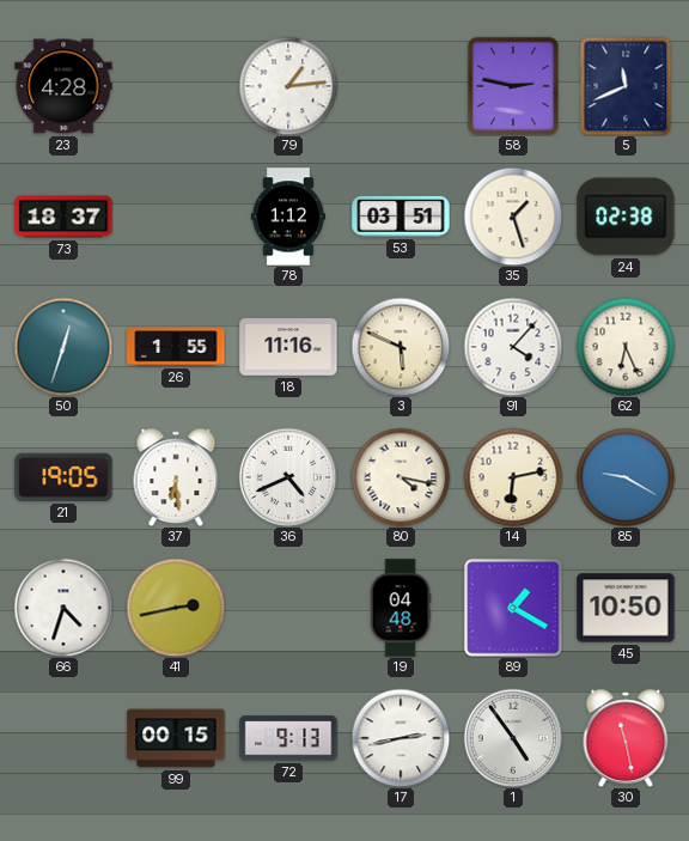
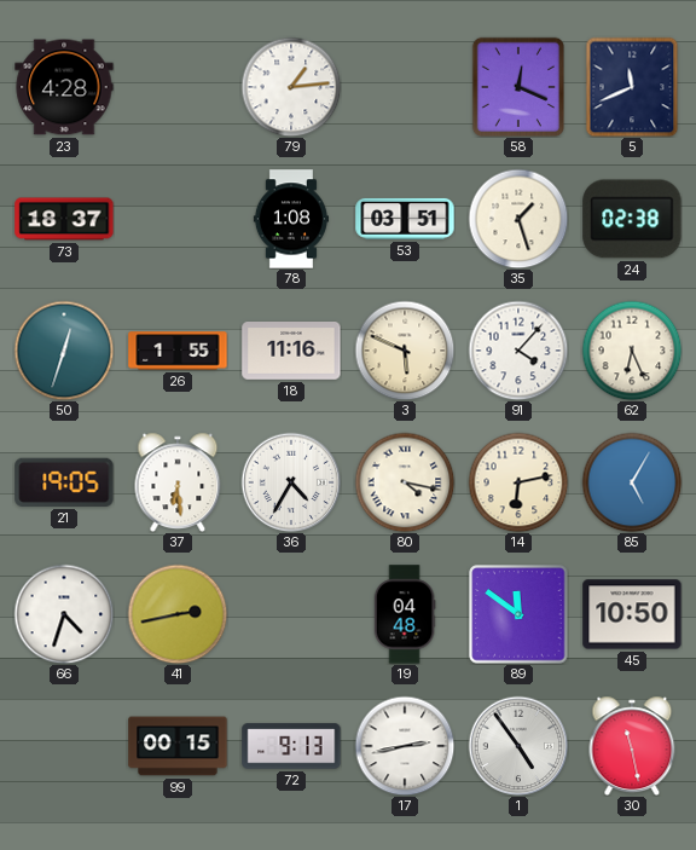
58: 2:47 -> 12:19
78: 1:12 -> 1:08
36: 4:41 -> 4:35
85: 9:20 -> 5:05
89: 1:20 -> 11:51
